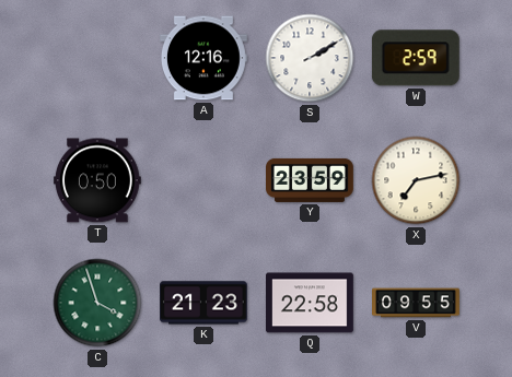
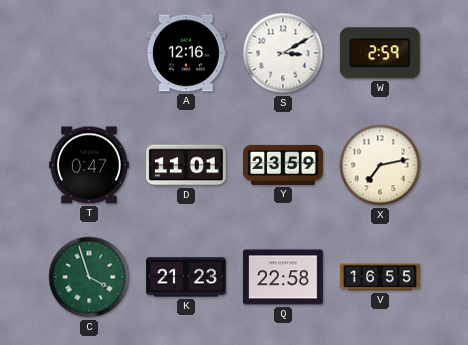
S: 2:10 -> 3:10
T: 0:50 -> 0:47
D: none -> 11:01
V: 09:55 -> 16:55
